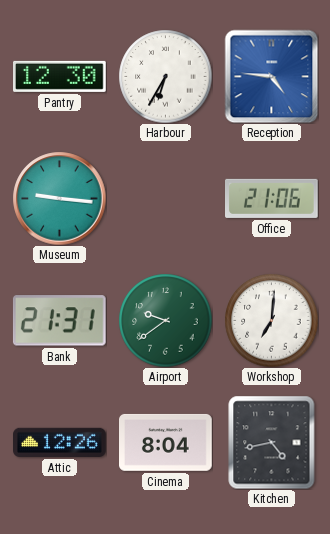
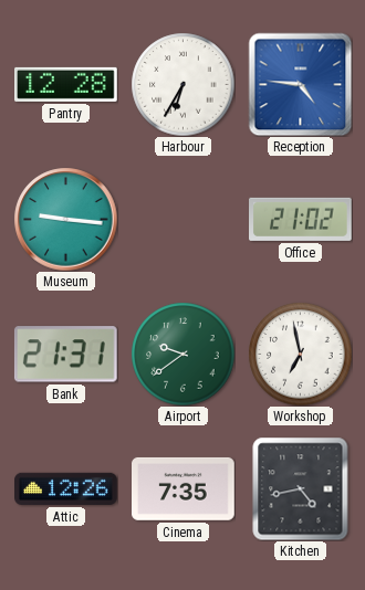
Pantry: 12:30 -> 12:28
Office: 21:06 -> 21:02
Workshop: 7:01 -> 6:58
Cinema: 8:04 -> 7:35
